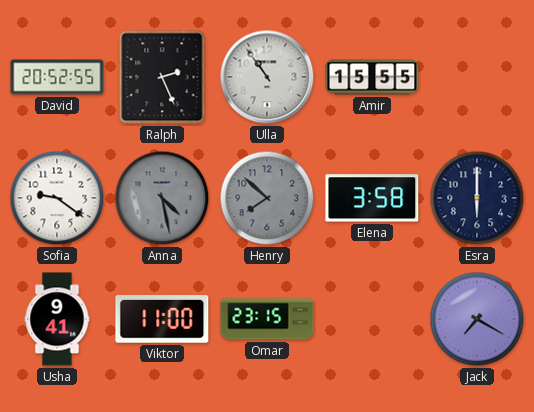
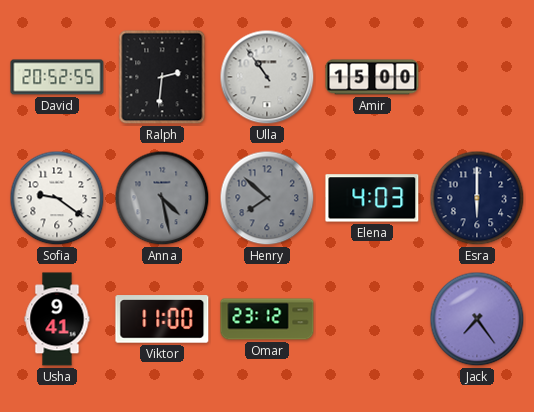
Ralph: 2:26 -> 2:31
Amir: 15:55 -> 15:00
Elena: 3:58 -> 4:03
Omar: 23:15 -> 23:12
Jack: 7:20 -> 7:24
